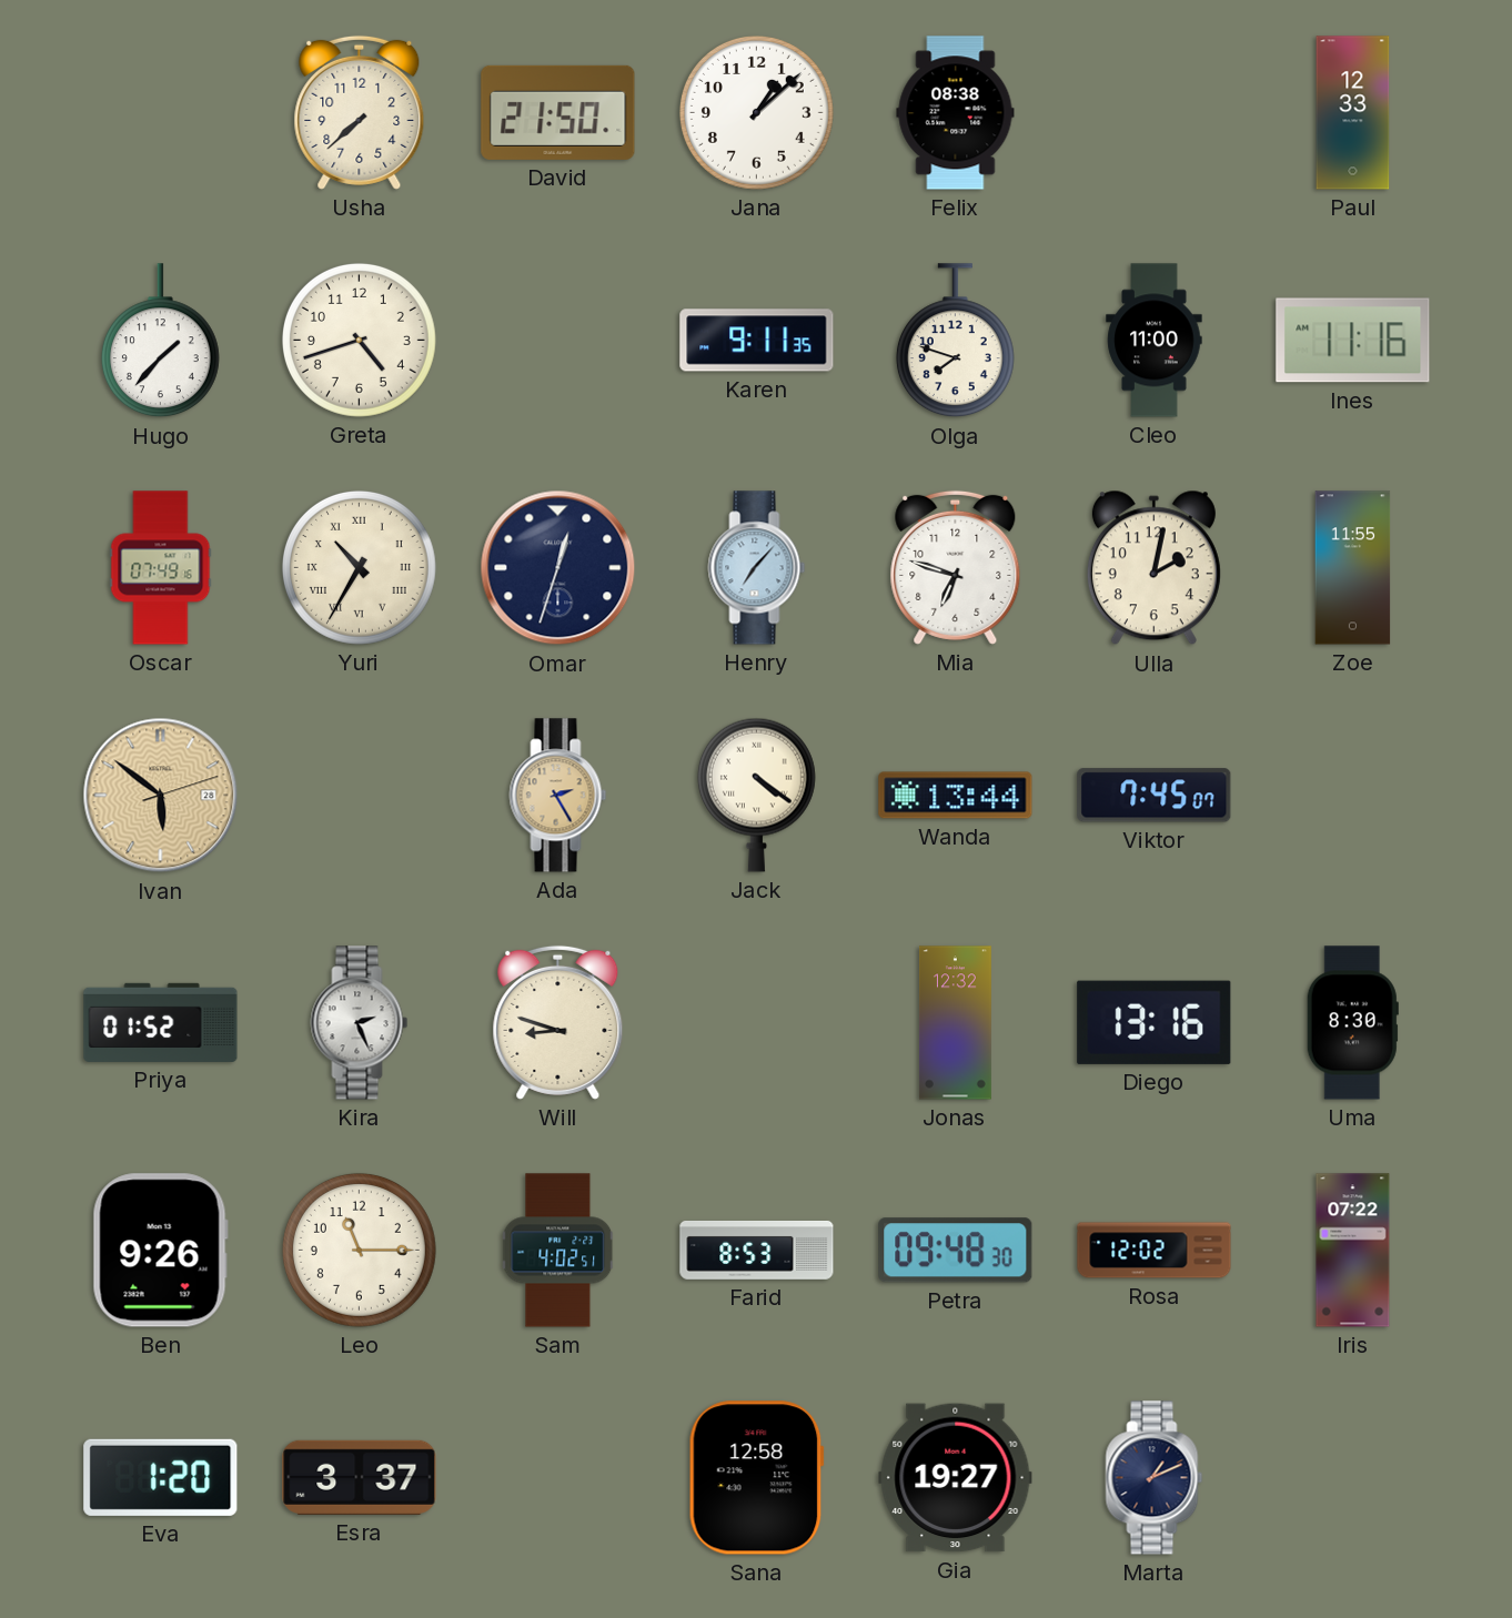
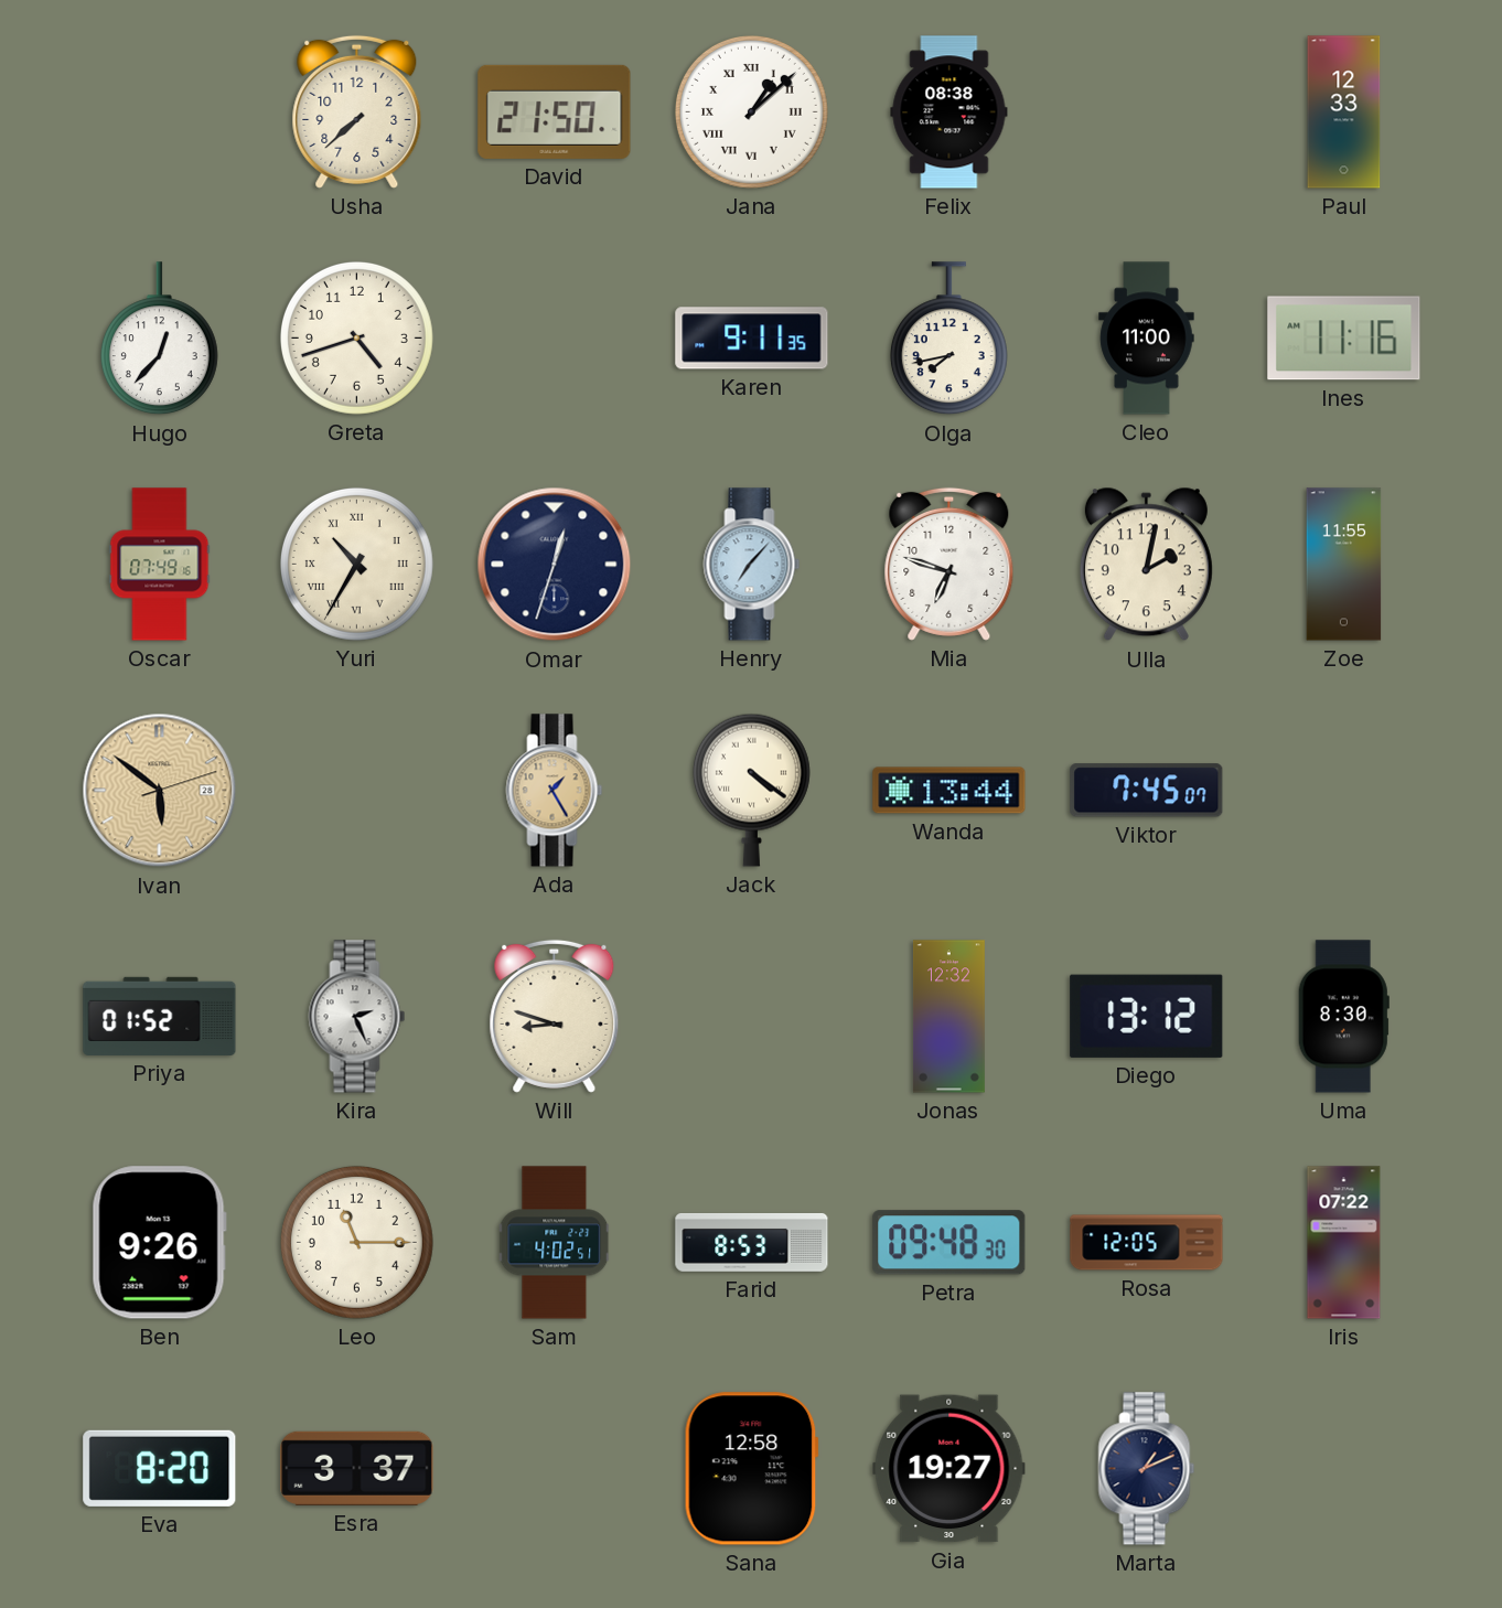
Jana numerals: Arabic -> Roman
Hugo: 1:37 -> 12:37
Olga: 7:48 -> 7:43
Ada: 2:25 -> 1:25
Diego: 13:16 -> 13:12
Rosa: 12:02 -> 12:05
Eva: 1:20 -> 8:20
